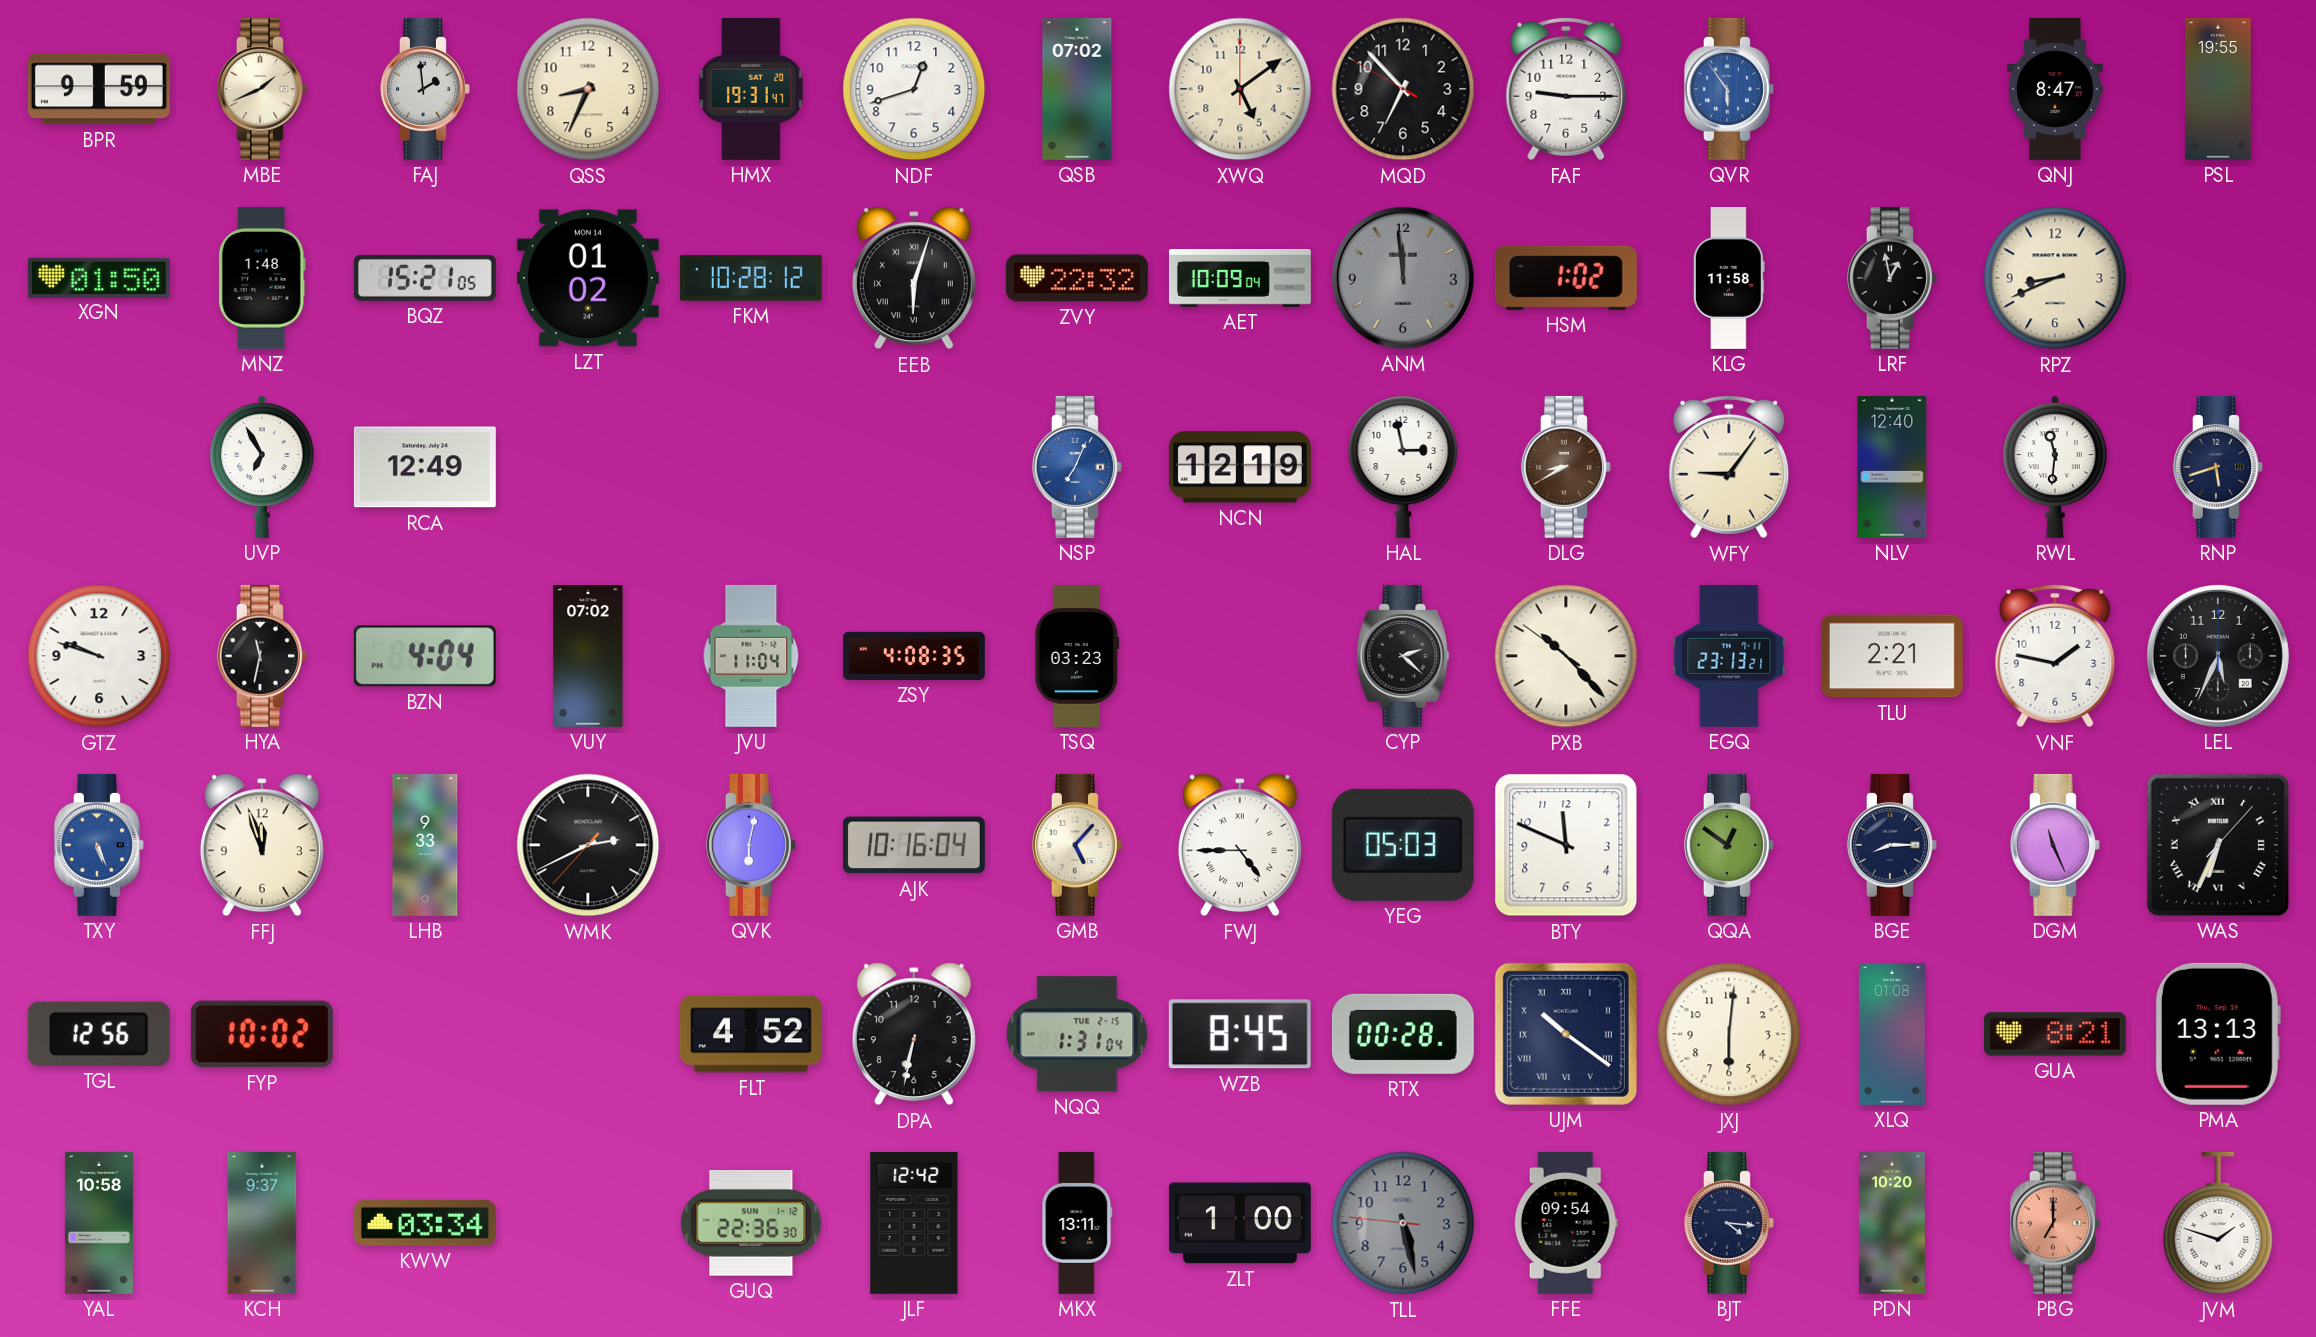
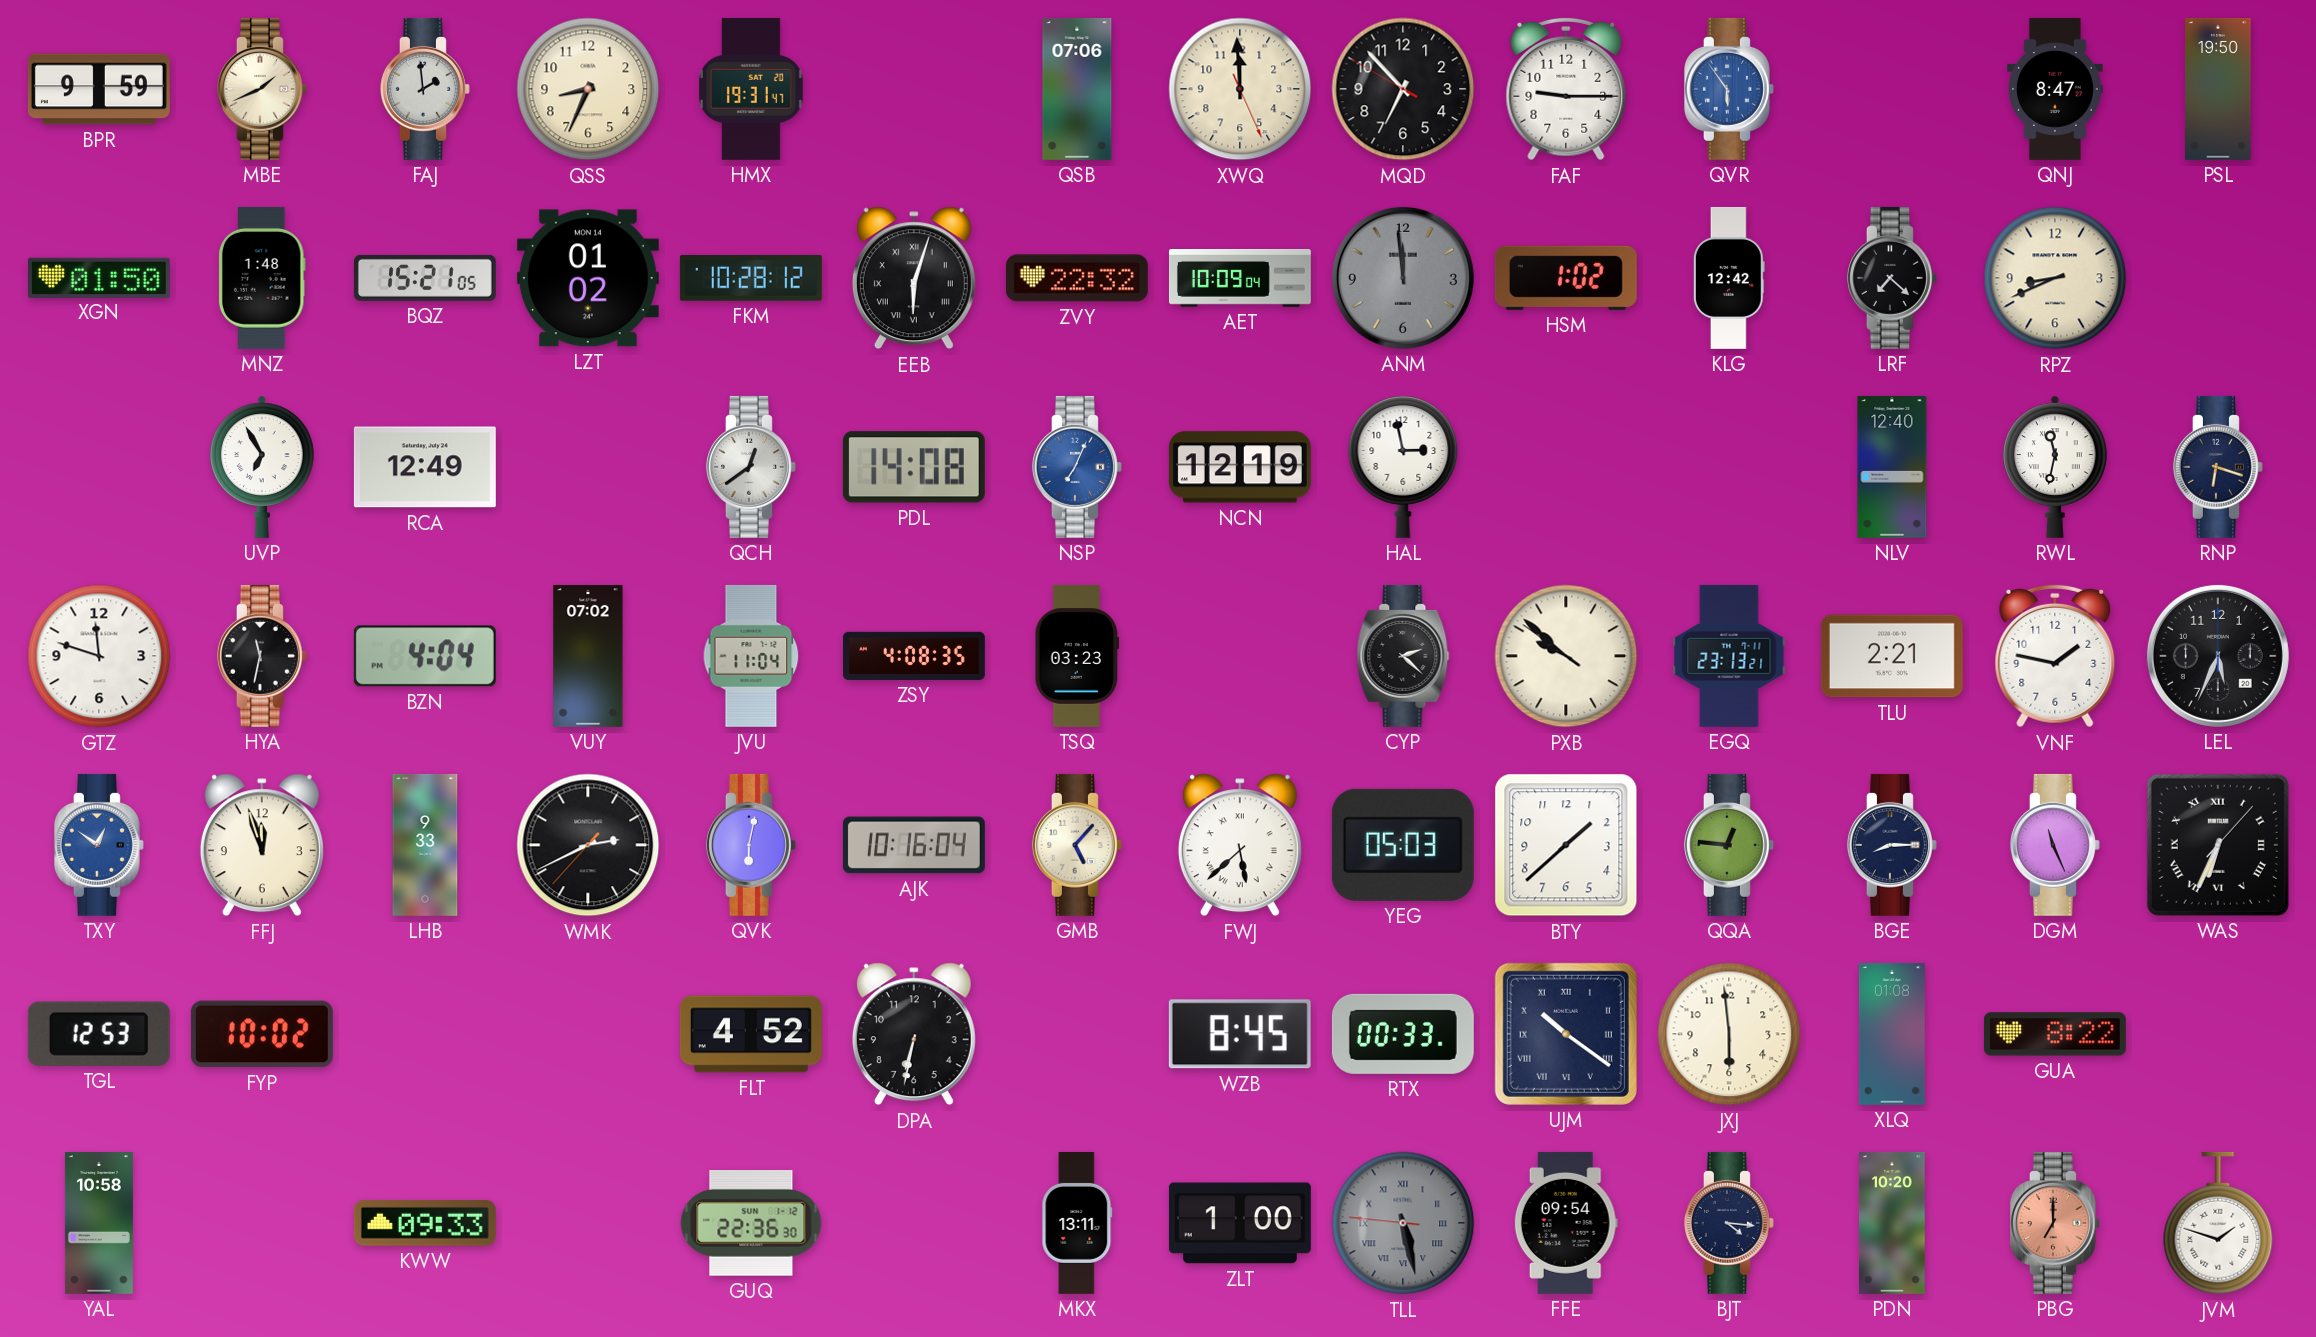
NDF: 12:42 -> none
QSB: 07:02 -> 07:06
XWQ: 5:09 -> 11:59
PSL: 19:55 -> 19:50
KLG: 11:58 -> 12:42
LRF: 12:58 -> 7:22
QCH: none -> 12:39
PDL: none -> 14:08
DLG: 8:40 -> none
WFY: 9:06 -> none
RWL: 11:31 -> 11:32
RNP: 5:42 -> 6:18
GTZ: 9:48 -> 11:48
PXB: 10:22 -> 9:51
TXY: 5:26 -> 12:51
FWJ: 4:45 -> 5:38
BTY: 11:49 -> 1:38
QQA: 12:51 -> 12:46
TGL: 12:56 -> 12:53
NQQ: 1:31 -> none
RTX: 00:28 -> 00:33
JXJ: 6:01 -> 5:59
GUA: 8:21 -> 8:22
PMA: 13:13 -> none
KCH: 9:37 -> none
KWW: 03:34 -> 09:33
JLF: 12:42 -> none
TLL numerals: Arabic -> Roman
